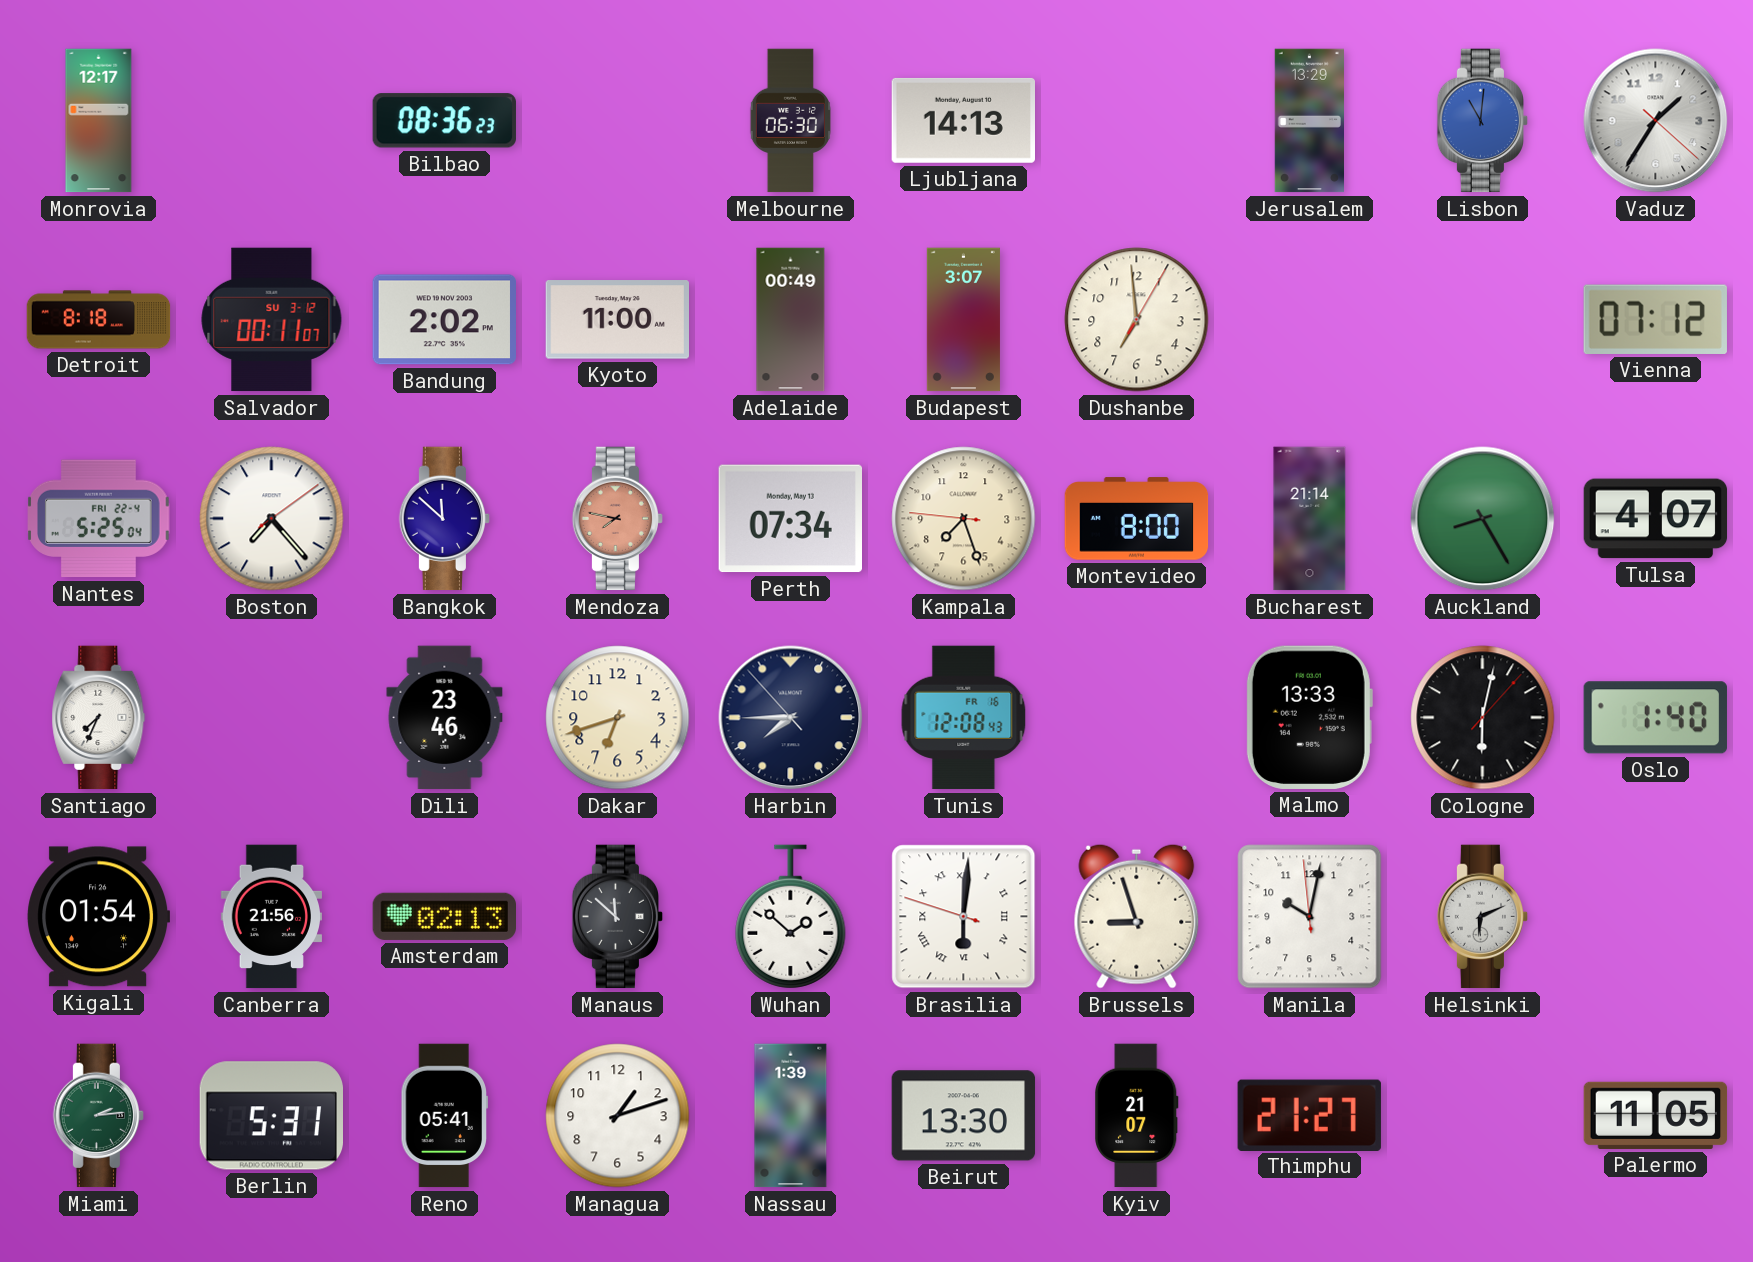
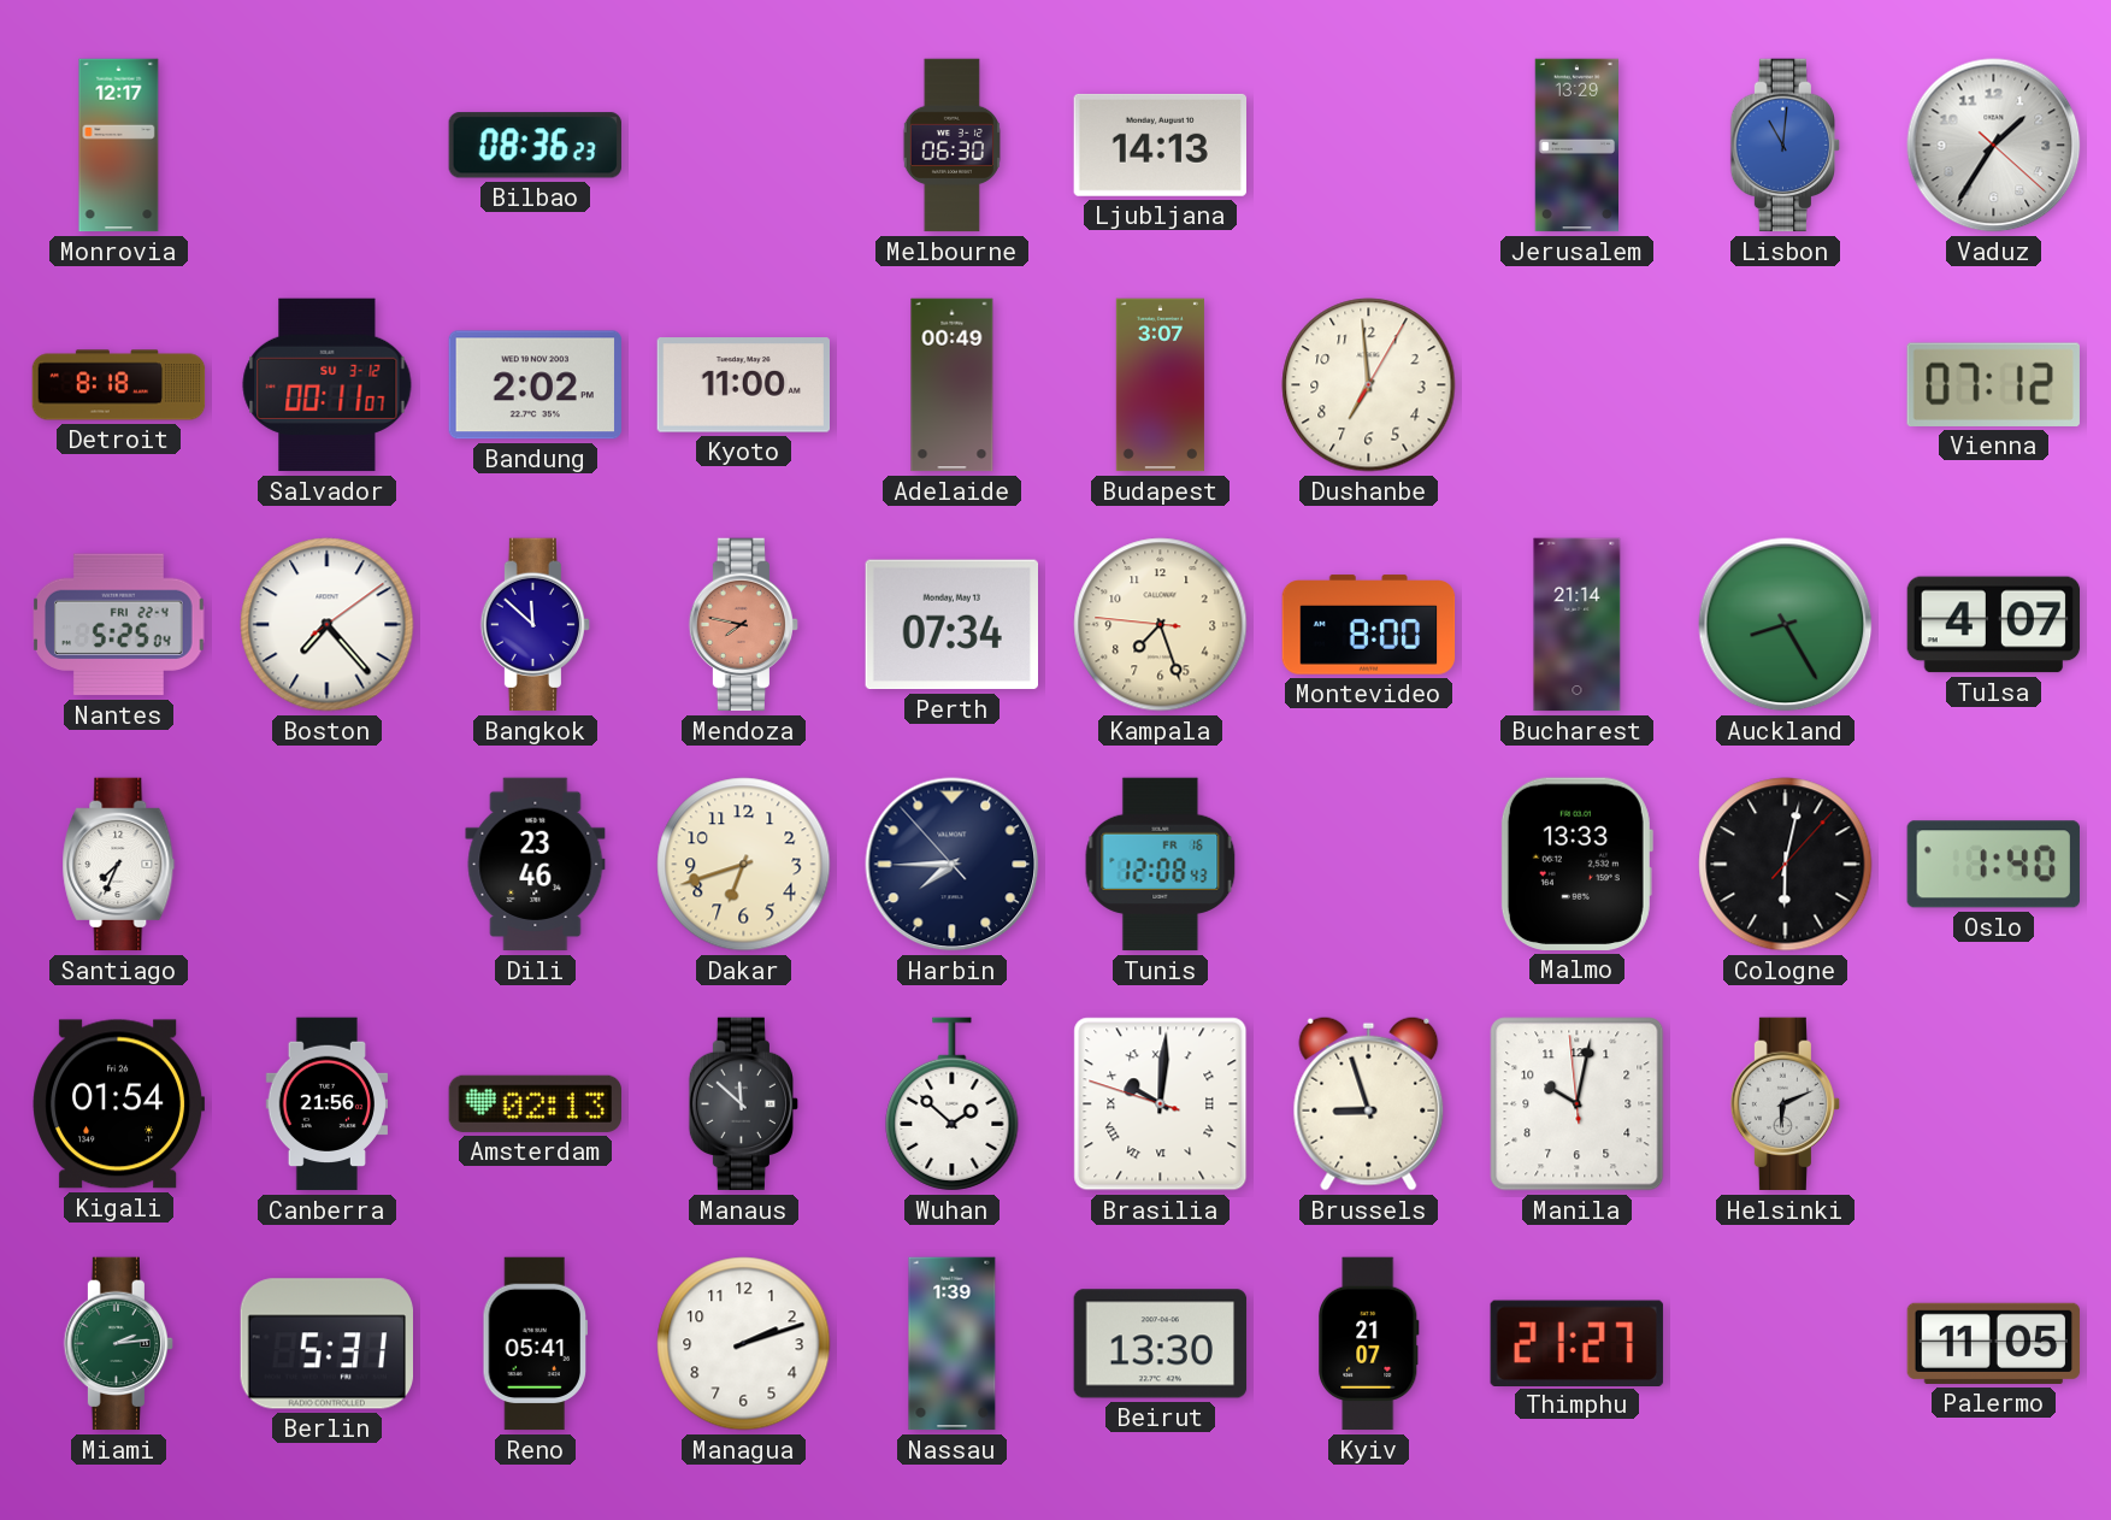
Brasilia: 6:00 -> 10:00
Managua: 1:12 -> 2:12
